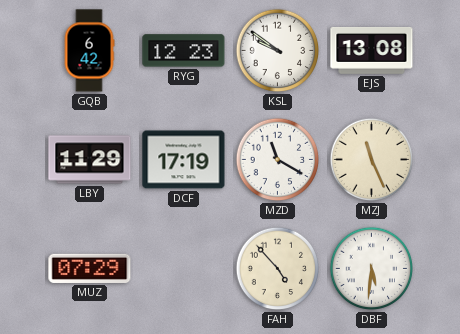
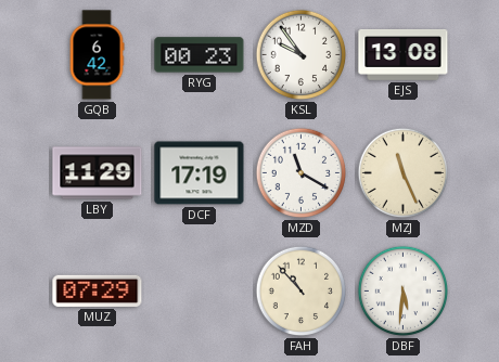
RYG: 12:23 -> 00:23
KSL: 9:51 -> 9:54
FAH: 4:53 -> 10:53
